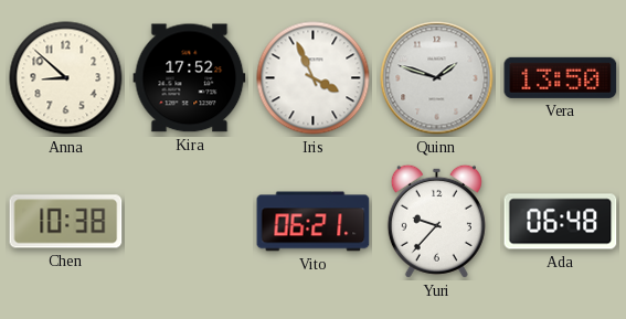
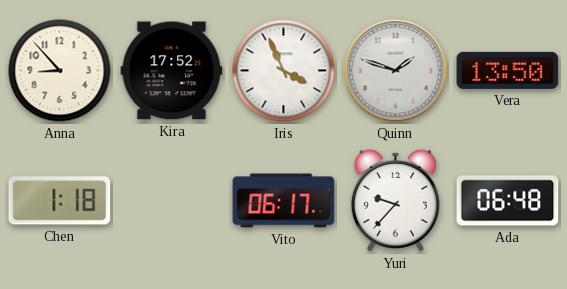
Anna: 8:52 -> 8:53
Chen: 10:38 -> 1:18
Vito: 06:21 -> 06:17
